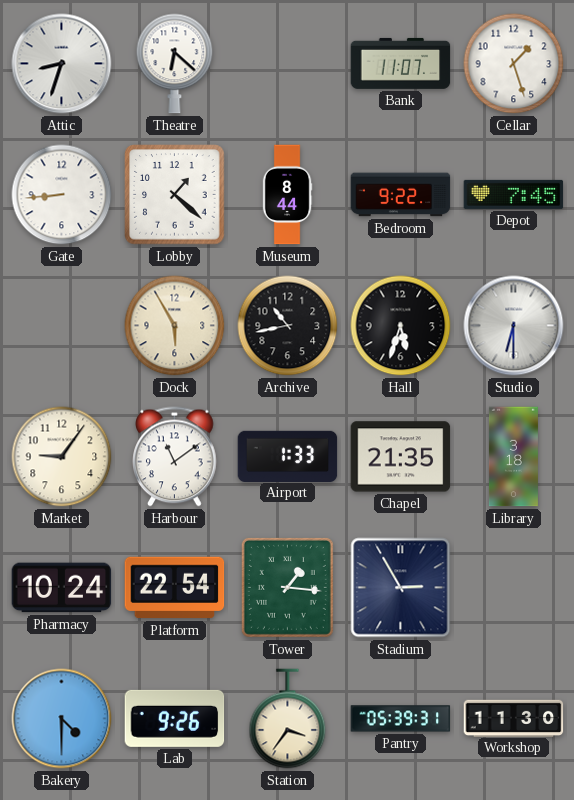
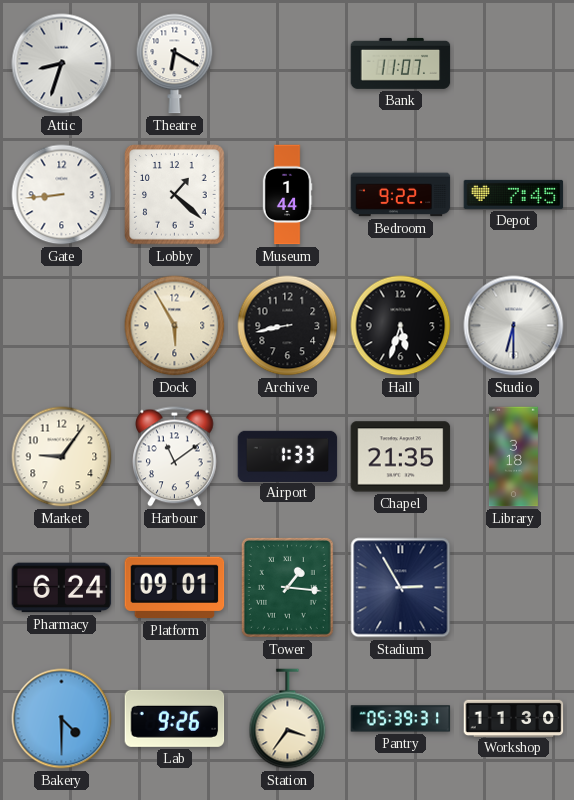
Theatre: 6:22 -> 6:20
Cellar: 1:27 -> none
Museum: 8:44 -> 1:44
Archive: 10:43 -> 8:43
Pharmacy: 10:24 -> 6:24
Platform: 22:54 -> 09:01
